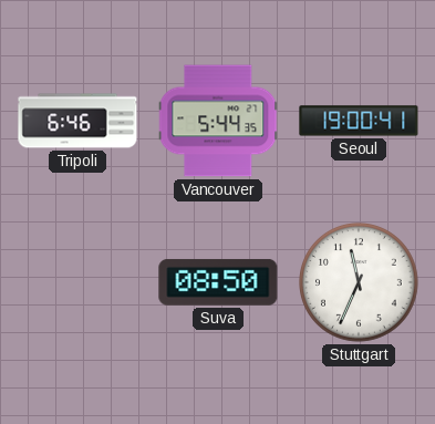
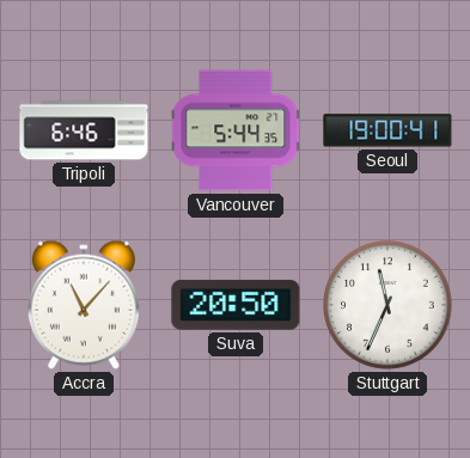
Accra: none -> 11:07
Suva: 08:50 -> 20:50
